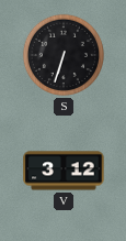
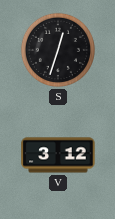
S: 6:33 -> 12:33
